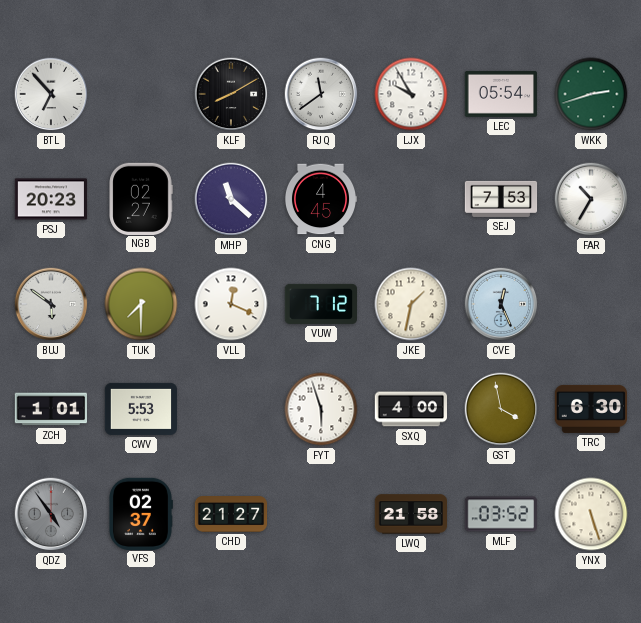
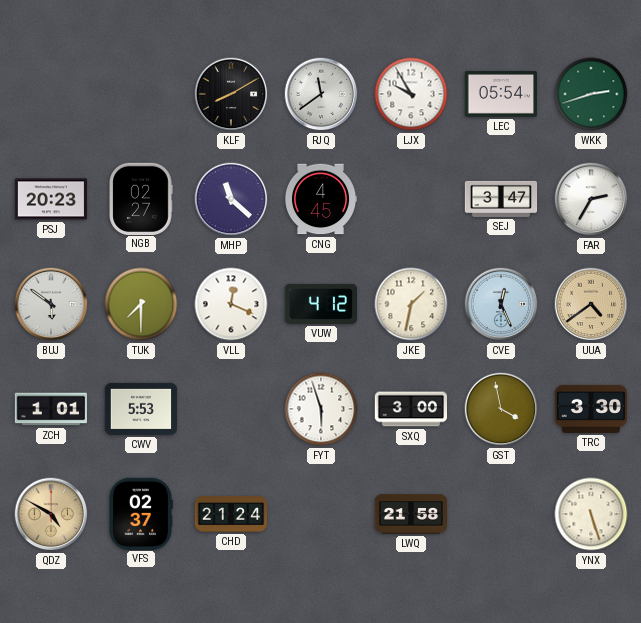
BTL: 6:53 -> none
SEJ: 7:53 -> 3:47
FAR: 10:35 -> 2:35
VUW: 7:12 -> 4:12
UUA: none -> 4:39
SXQ: 4:00 -> 3:00
TRC: 6:30 -> 3:30
QDZ: 4:54 -> 4:50
QDZ dial: grey -> champagne
CHD: 21:27 -> 21:24
MLF: 03:52 -> none
